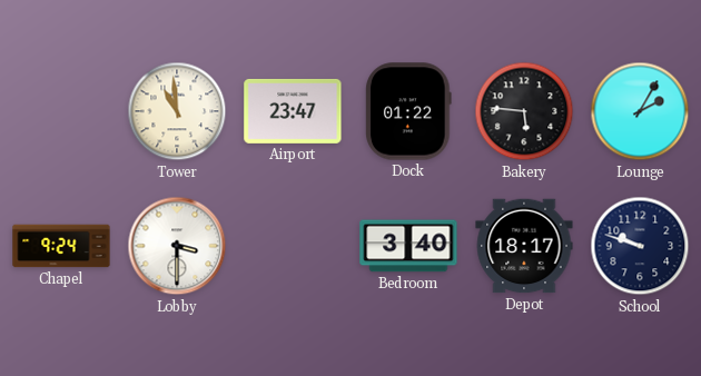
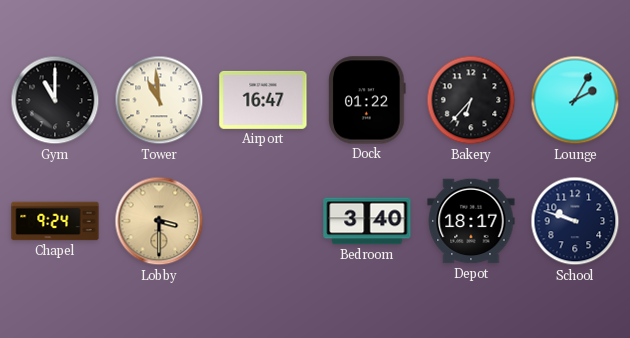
Gym: none -> 11:00
Airport: 23:47 -> 16:47
Bakery: 5:46 -> 6:37
Lobby dial: white -> champagne
